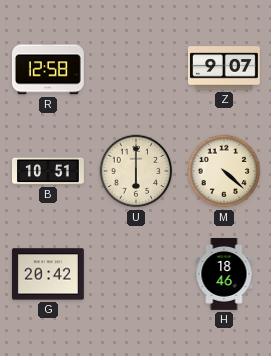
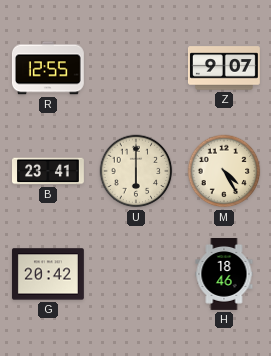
R: 12:58 -> 12:55
B: 10:51 -> 23:41
M: 4:22 -> 4:25
